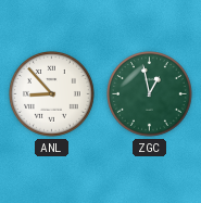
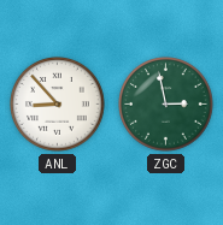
ZGC: 12:58 -> 2:58
